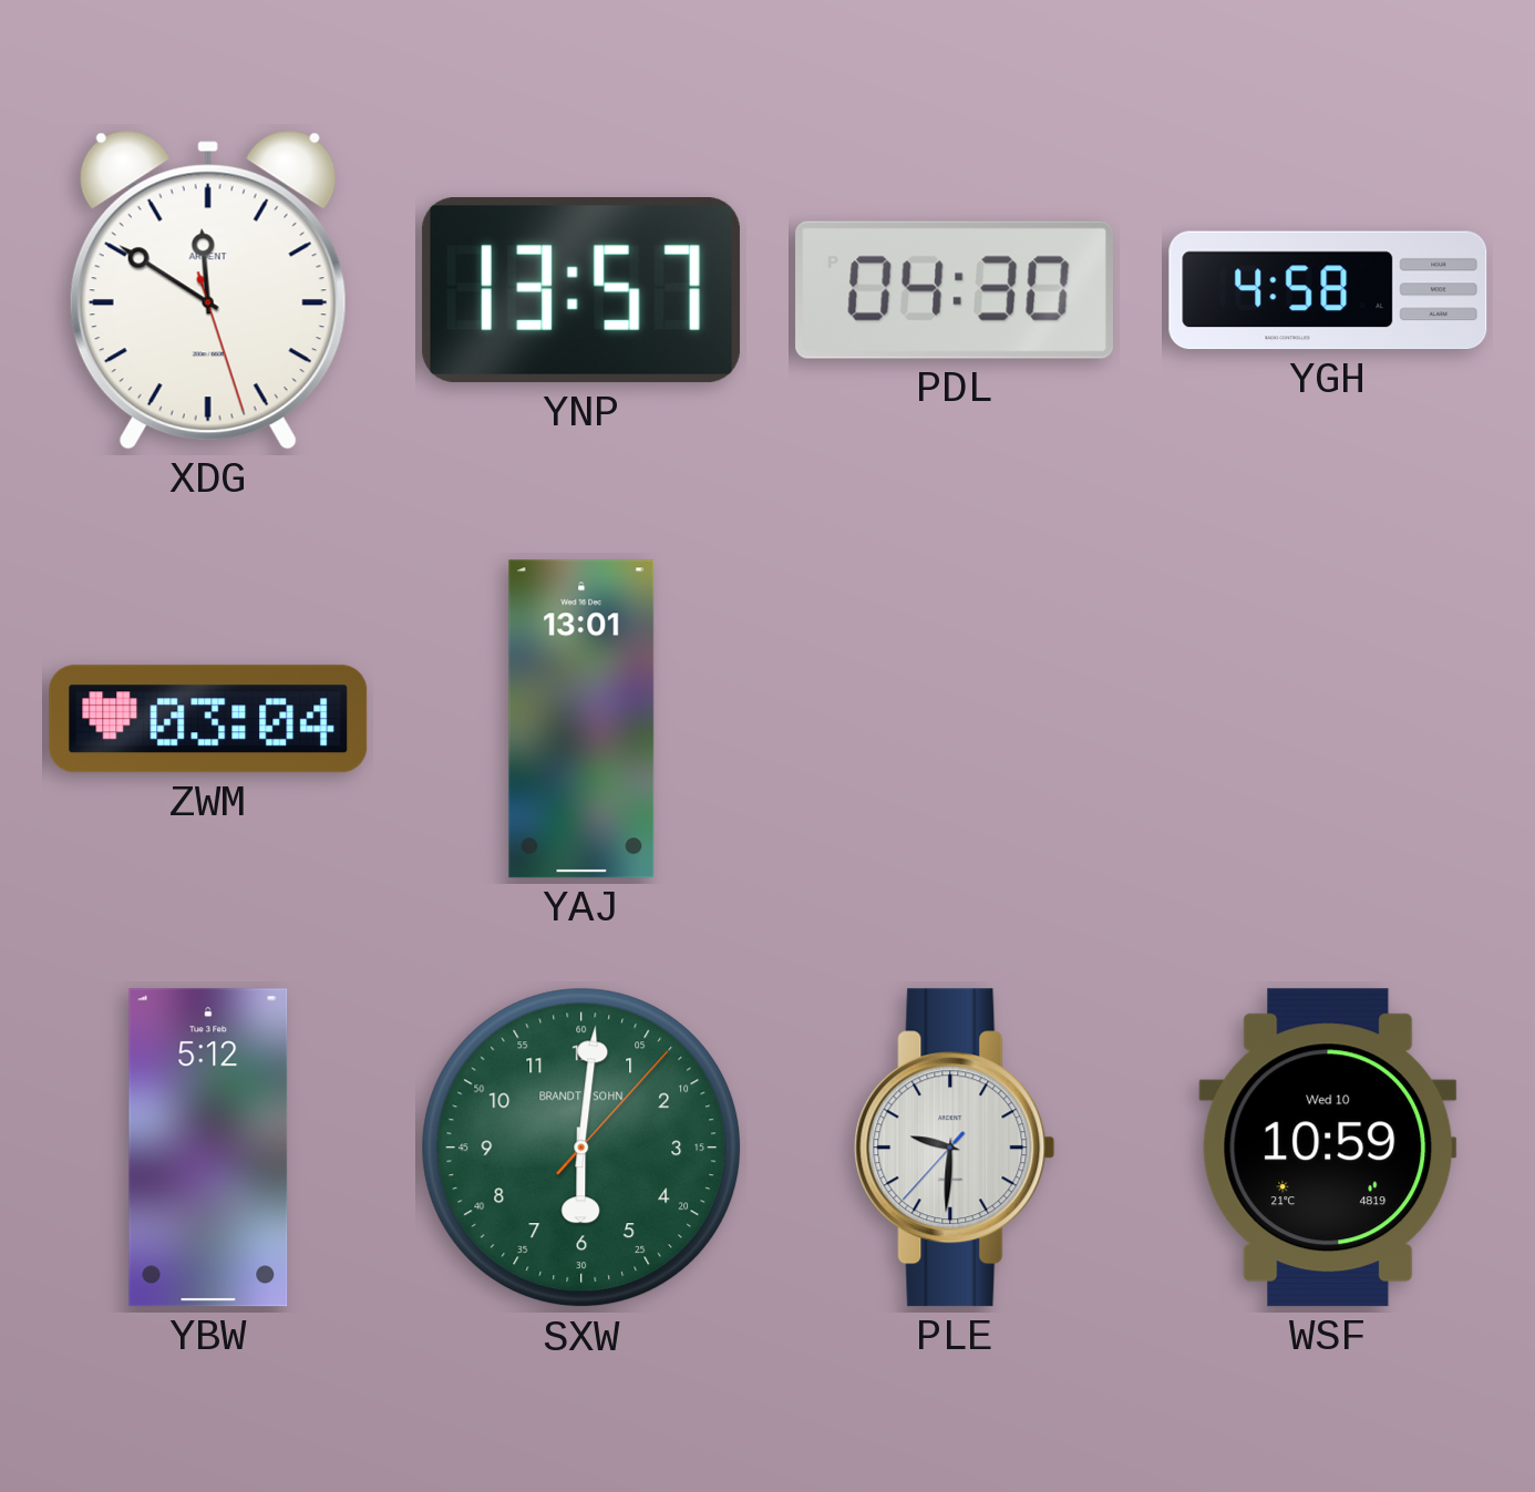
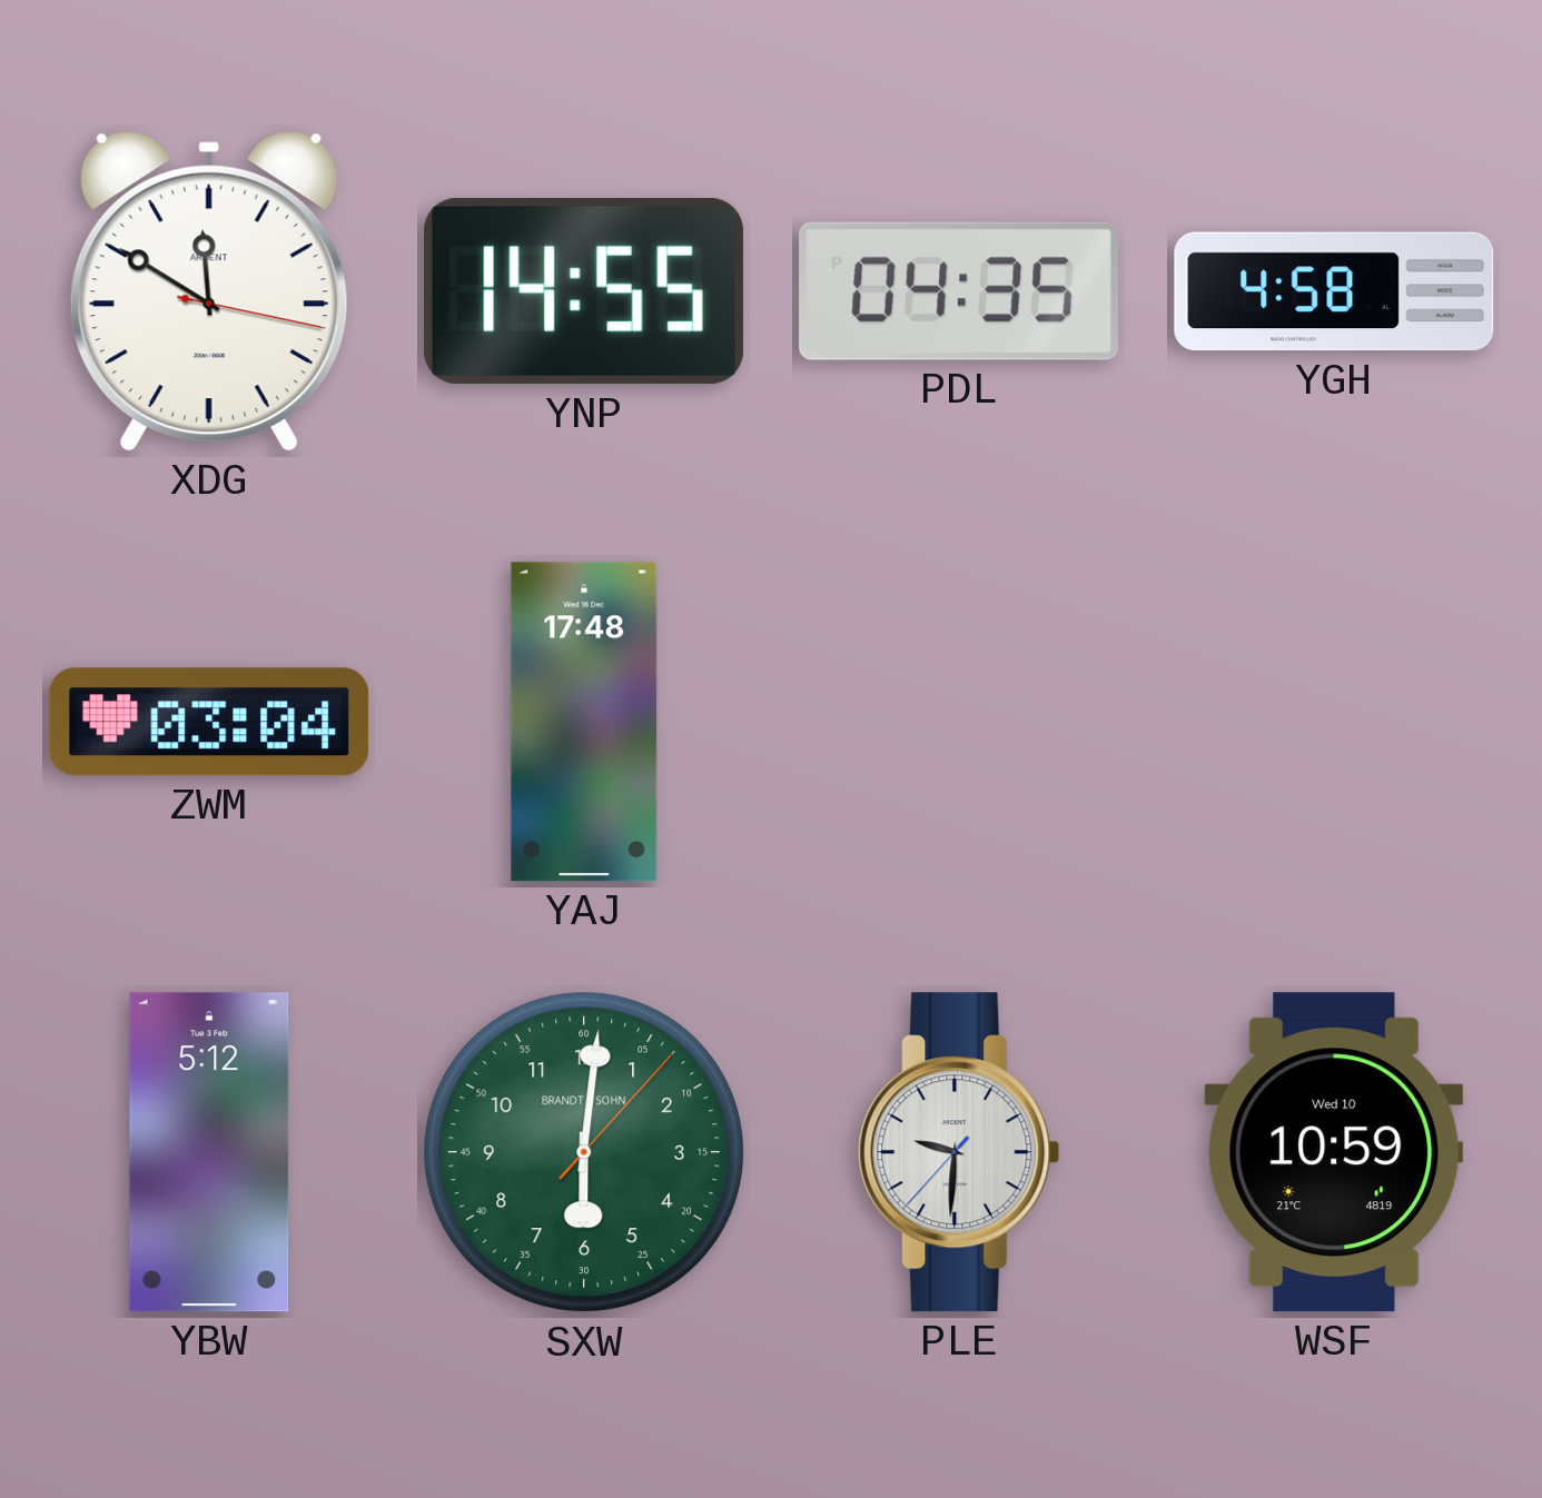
XDG: 11:50:27 -> 11:50:17
YNP: 13:57 -> 14:55
PDL: 04:30 -> 04:35
YAJ: 13:01 -> 17:48
